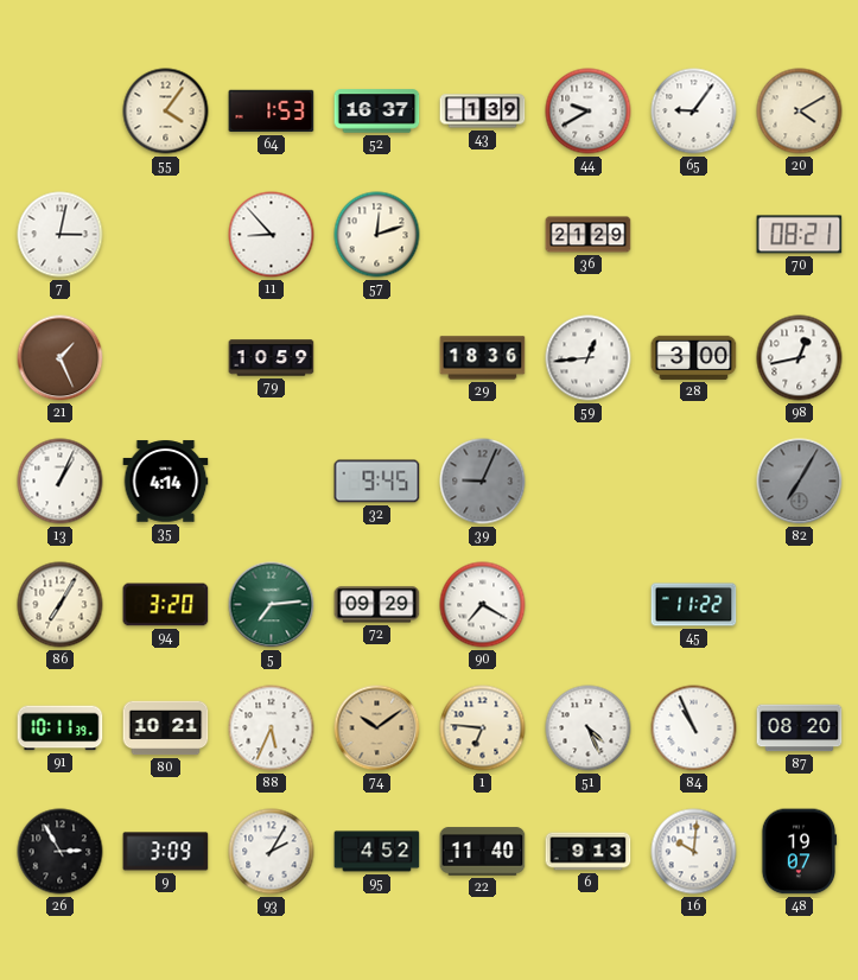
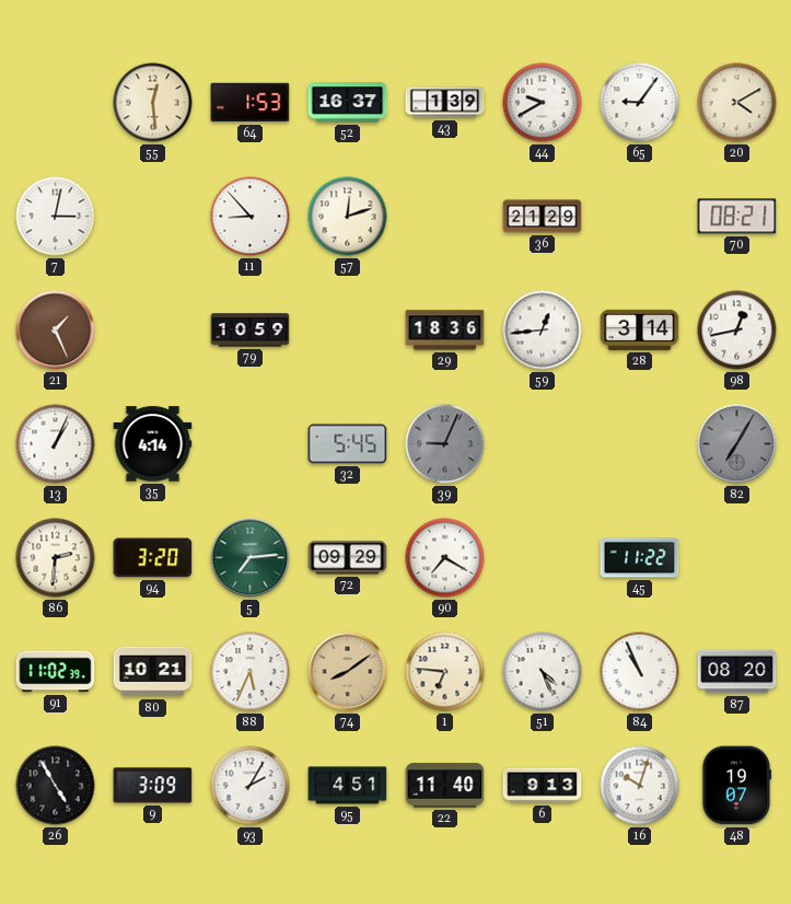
55: 4:06 -> 12:29
28: 3:00 -> 3:14
32: 9:45 -> 5:45
86: 7:05 -> 2:31
91: 10:11 -> 11:02
74: 10:09 -> 8:09
26: 2:55 -> 4:55
95: 4:52 -> 4:51
16: 10:01 -> 10:03
